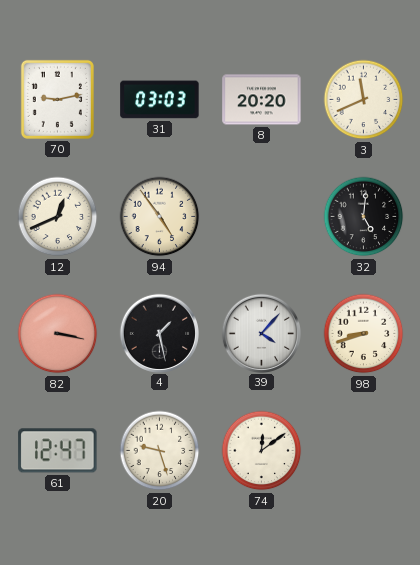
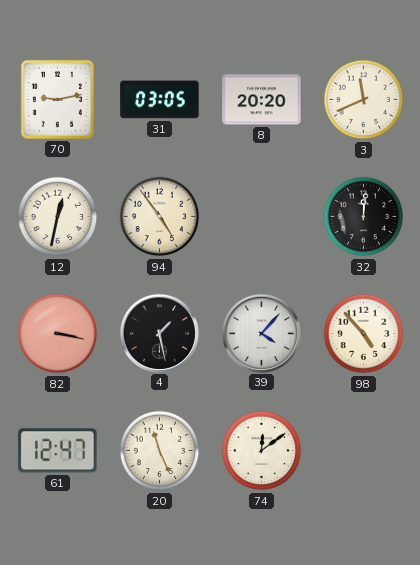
31: 03:03 -> 03:05
12: 12:41 -> 12:32
32: 5:01 -> 12:01
98: 8:42 -> 4:53
20: 9:27 -> 11:26
